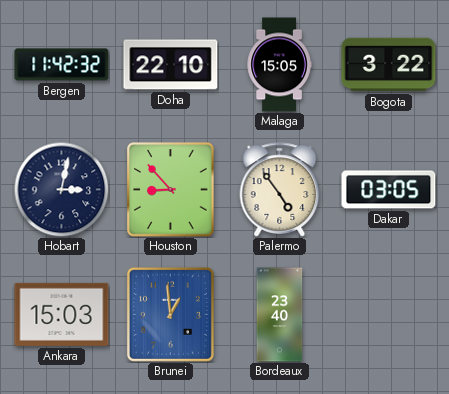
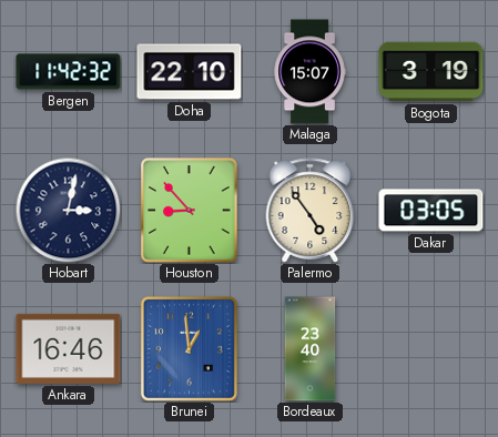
Malaga: 15:05 -> 15:07
Bogota: 3:22 -> 3:19
Ankara: 15:03 -> 16:46
